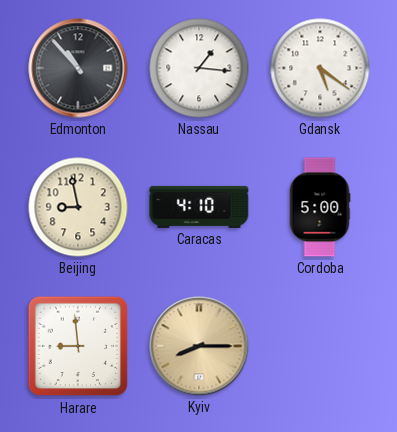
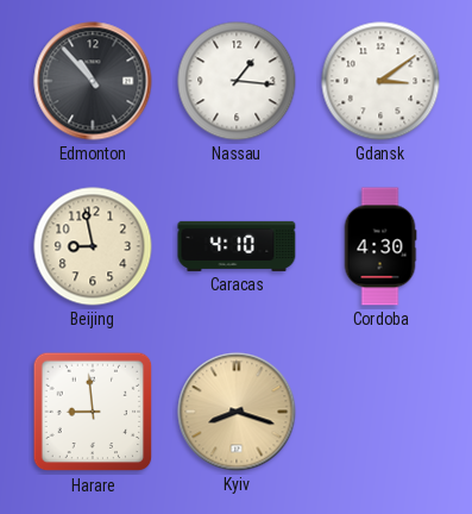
Gdansk: 5:21 -> 3:09
Cordoba: 5:00 -> 4:30
Kyiv: 8:15 -> 8:18
